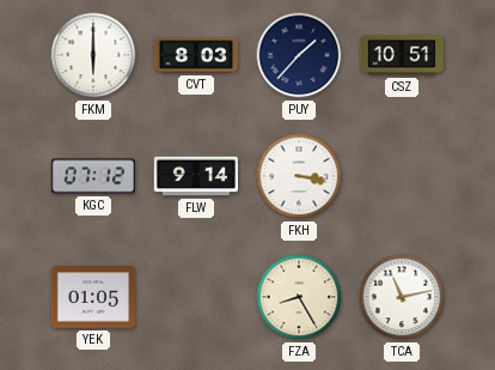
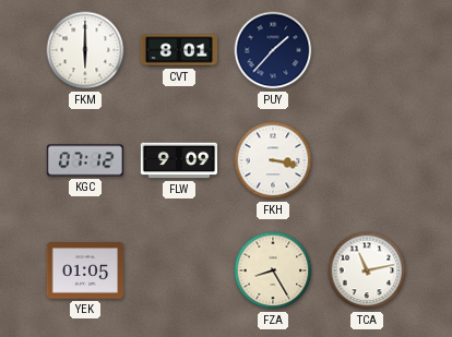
CVT: 8:03 -> 8:01
CSZ: 10:51 -> none
FLW: 9:14 -> 9:09
